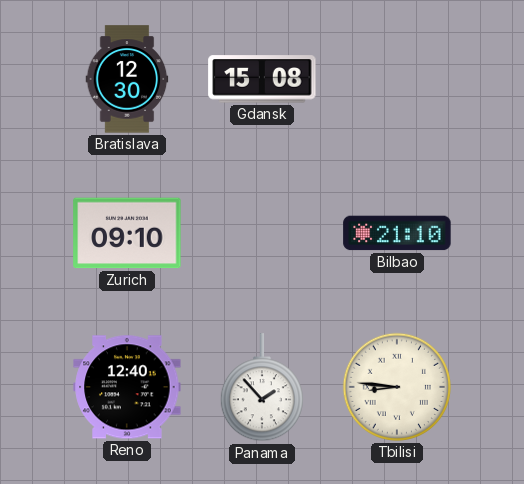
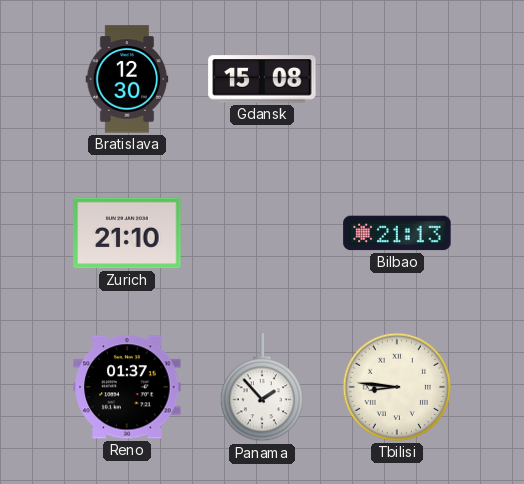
Zurich: 09:10 -> 21:10
Bilbao: 21:10 -> 21:13
Reno: 12:40 -> 01:37
